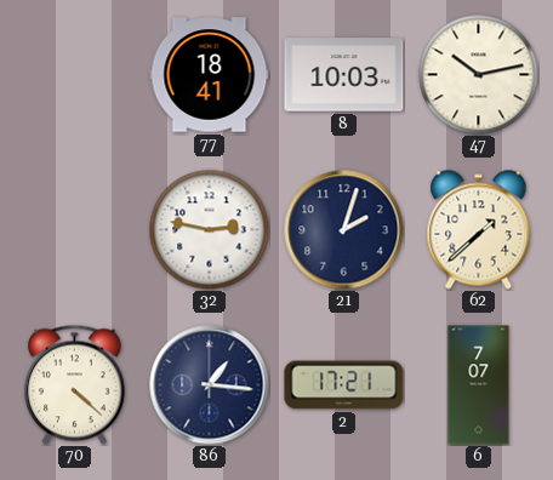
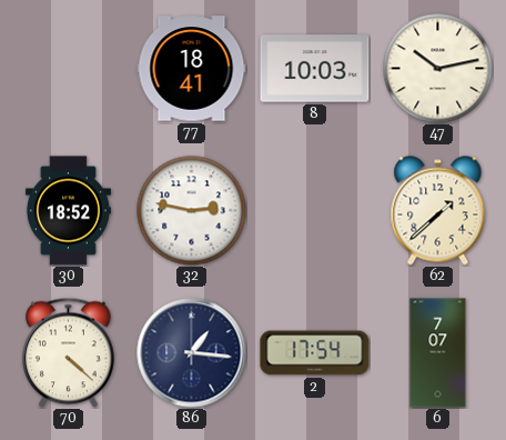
30: none -> 18:52
21: 2:03 -> none
2: 17:21 -> 17:54
